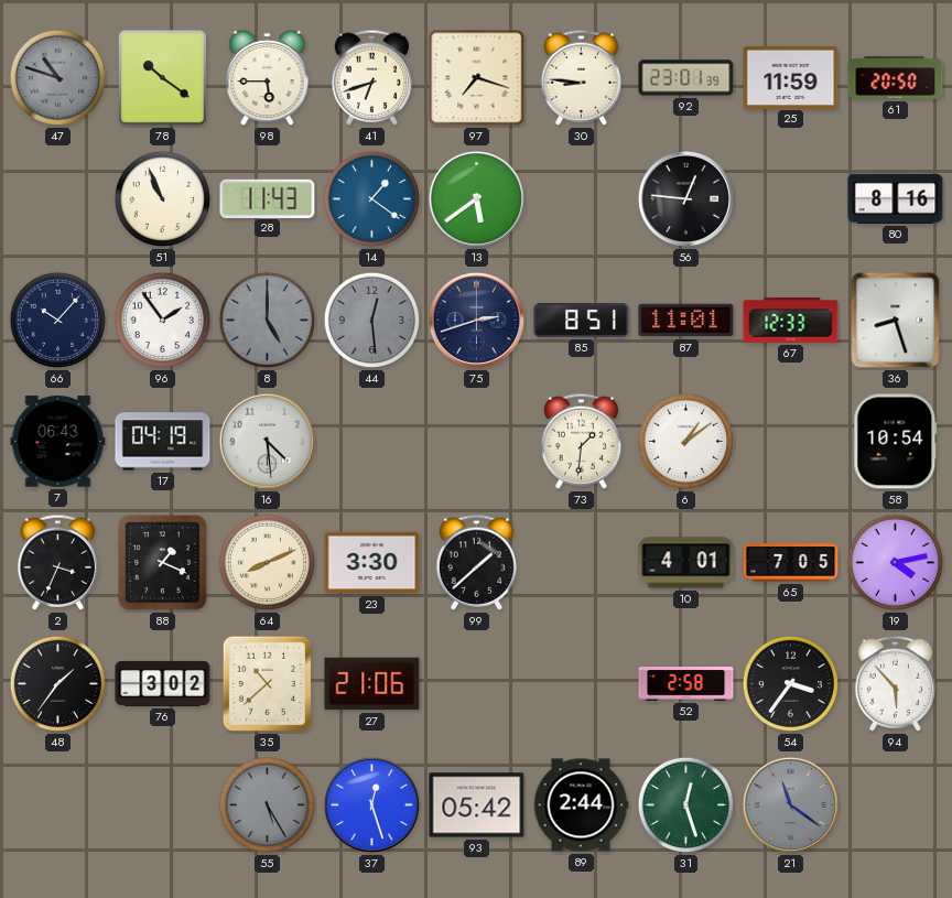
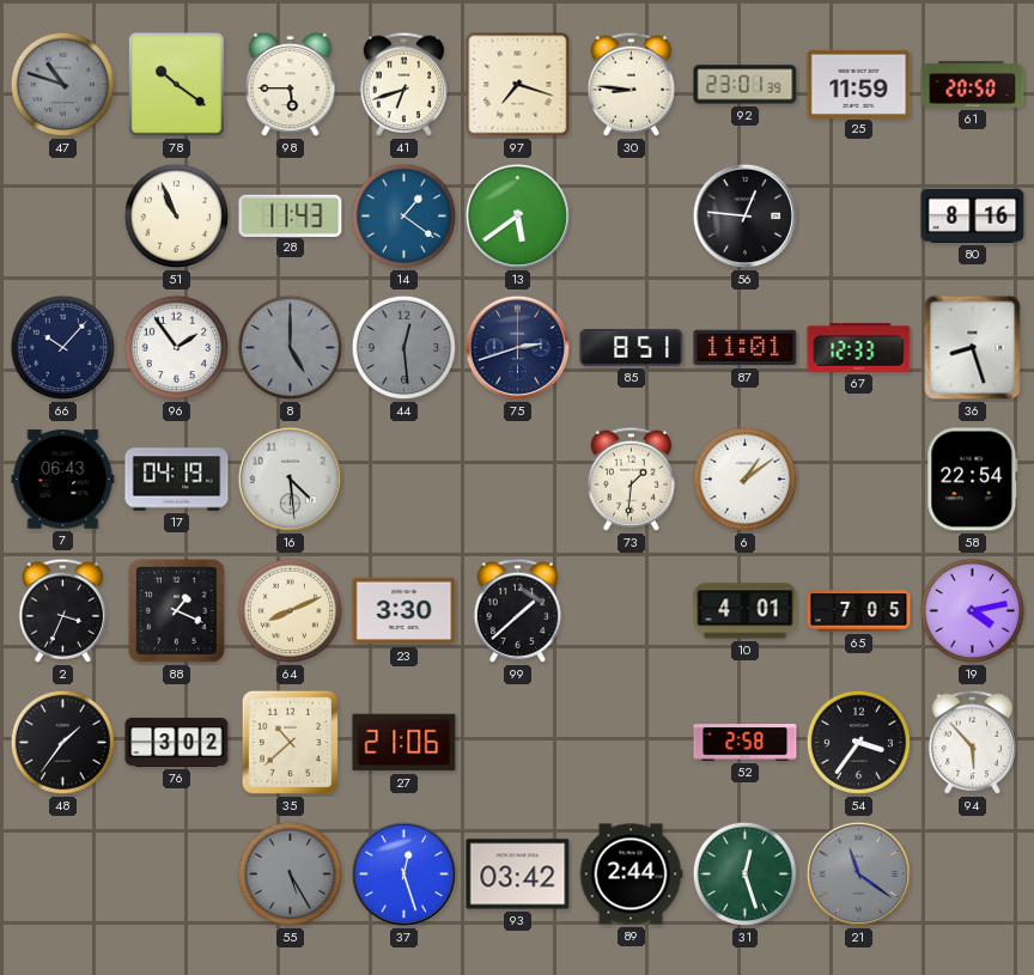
58: 10:54 -> 22:54
93: 05:42 -> 03:42
